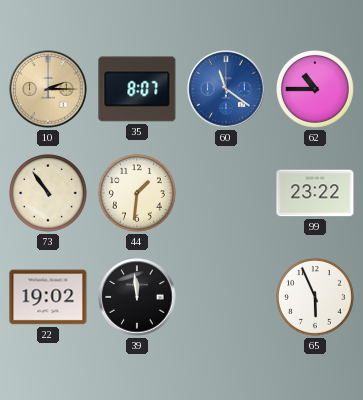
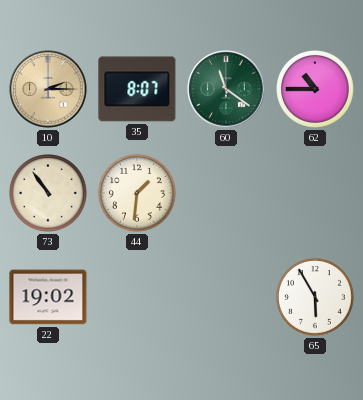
60 dial: blue -> green
99: 23:22 -> none
39: 11:59 -> none
65: 5:56 -> 5:55
